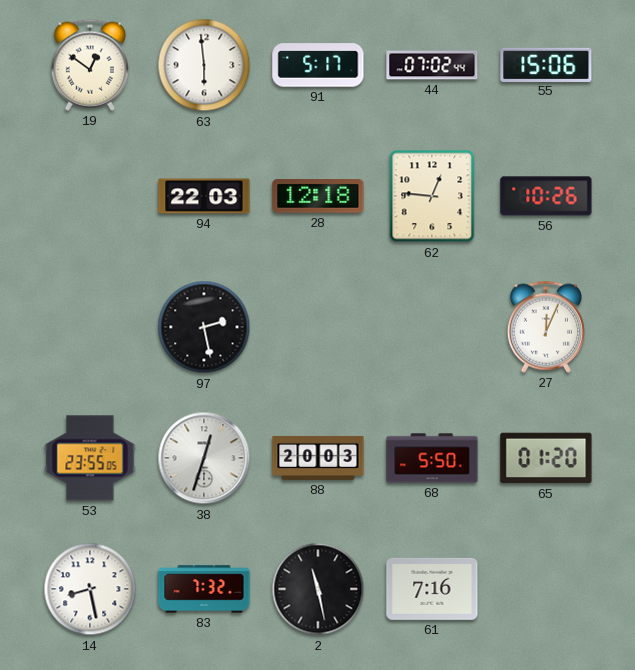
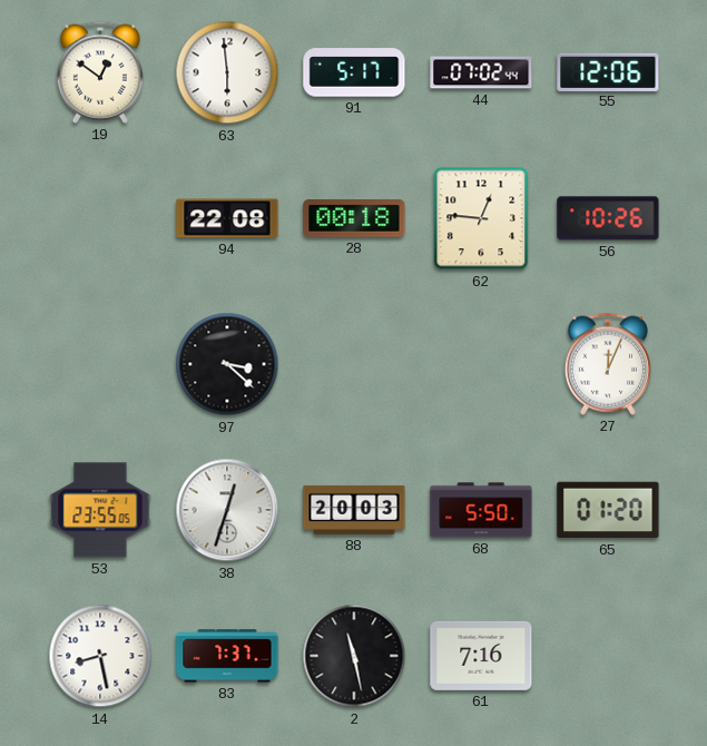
55: 15:06 -> 12:06
94: 22:03 -> 22:08
28: 12:18 -> 00:18
97: 2:28 -> 3:22
83: 7:32 -> 7:37
